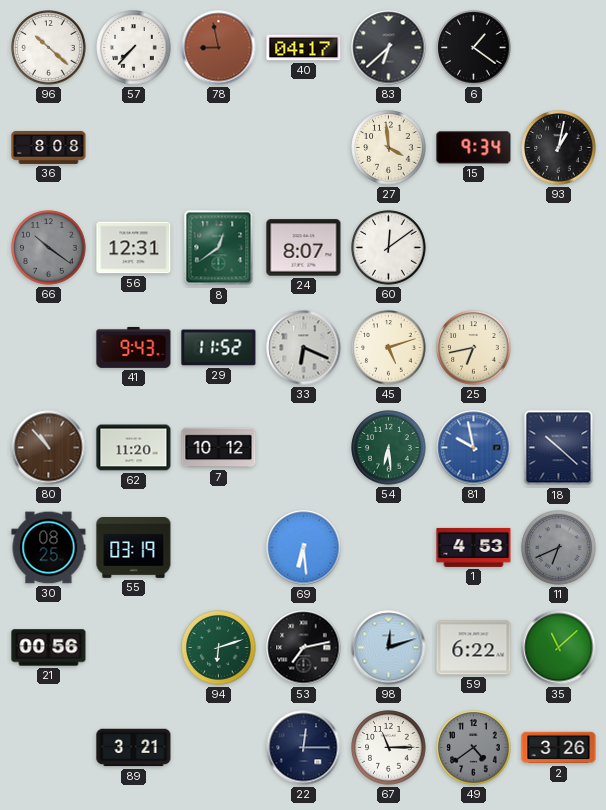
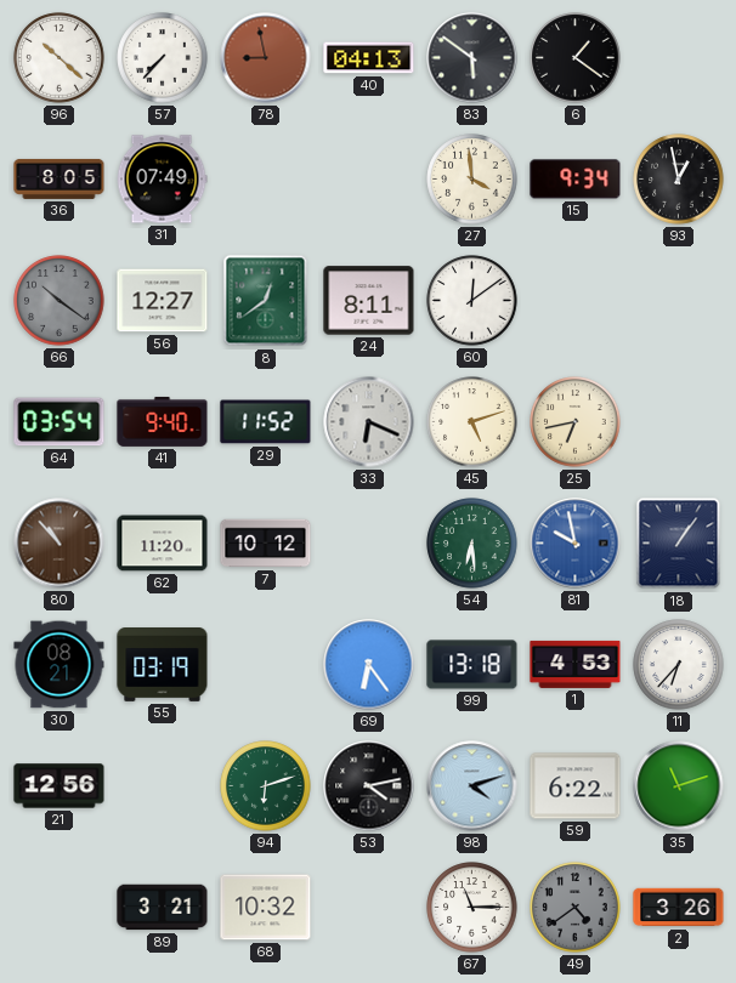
40: 04:17 -> 04:13
83: 6:38 -> 5:51
36: 8:08 -> 8:05
31: none -> 07:49
93: 1:02 -> 12:58
56: 12:31 -> 12:27
24: 8:07 -> 8:11
64: none -> 03:54
41: 9:43 -> 9:40
18: 10:22 -> 1:06
30: 08:25 -> 08:21
69: 6:29 -> 6:24
99: none -> 13:18
11: 6:41 -> 6:37
11 dial: grey -> white
21: 00:56 -> 12:56
53: 7:13 -> 4:13
98: 12:12 -> 4:12
35: 11:08 -> 11:12
68: none -> 10:32
22: 12:15 -> none
